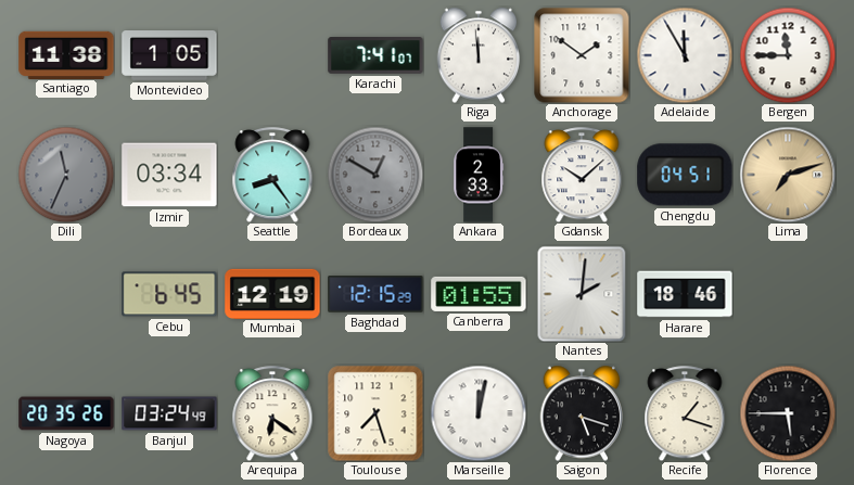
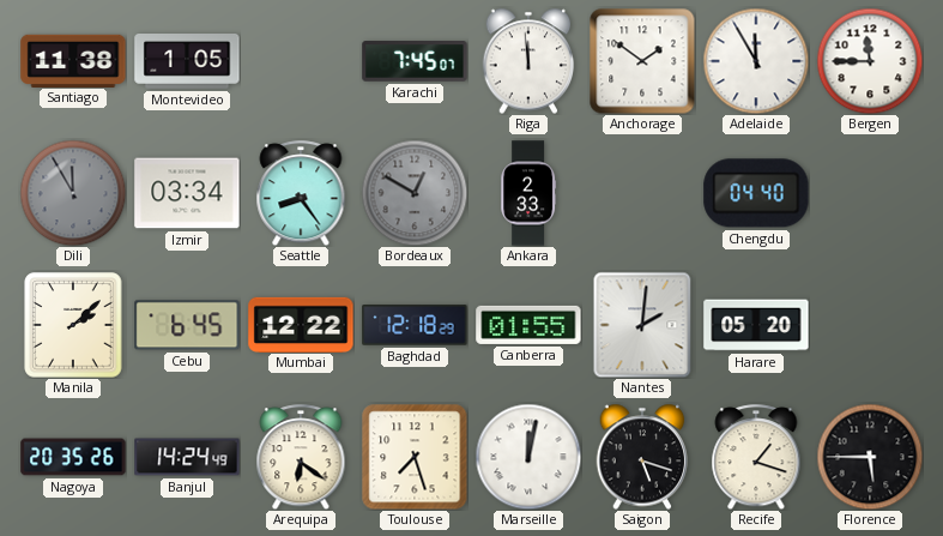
Karachi: 7:41 -> 7:45
Dili: 11:34 -> 11:55
Gdansk: 10:08 -> none
Chengdu: 04:51 -> 04:40
Lima: 7:12 -> none
Manila: none -> 2:08
Mumbai: 12:19 -> 12:22
Baghdad: 12:15 -> 12:18
Harare: 18:46 -> 05:20
Banjul: 03:24 -> 14:24
